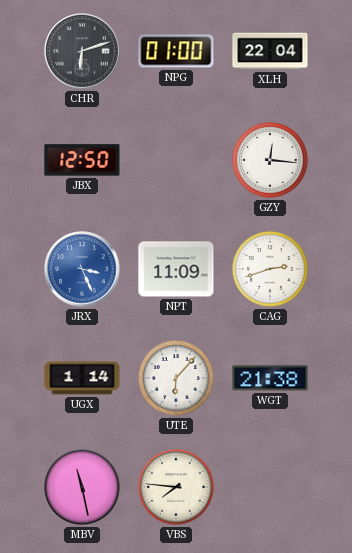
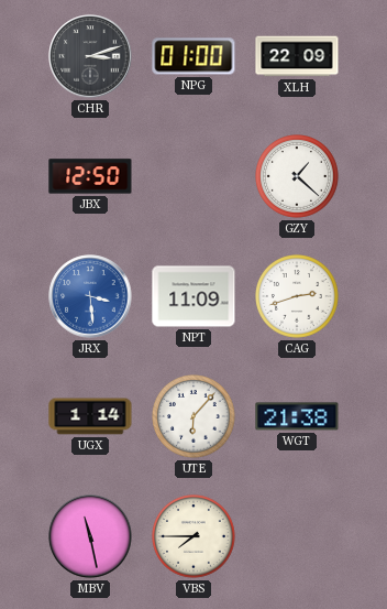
CHR: 6:12 -> 3:12
XLH: 22:04 -> 22:09
GZY: 12:16 -> 1:22
JRX: 3:26 -> 3:29
VBS: 7:46 -> 7:45
